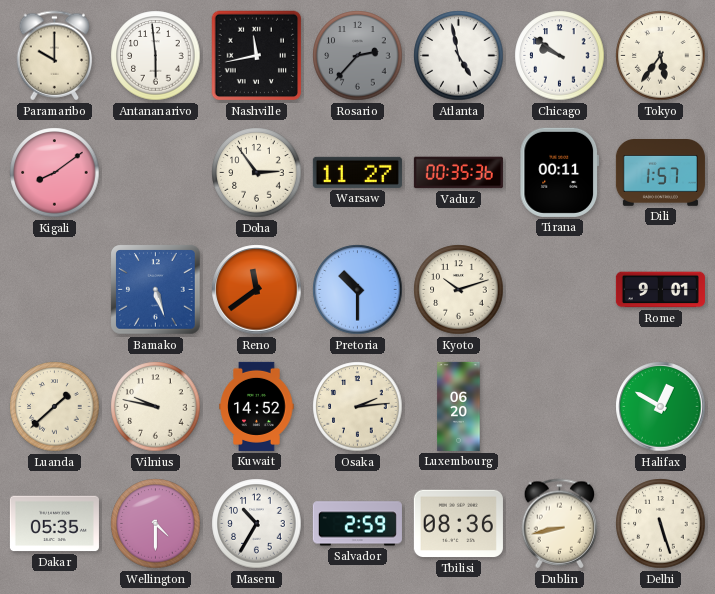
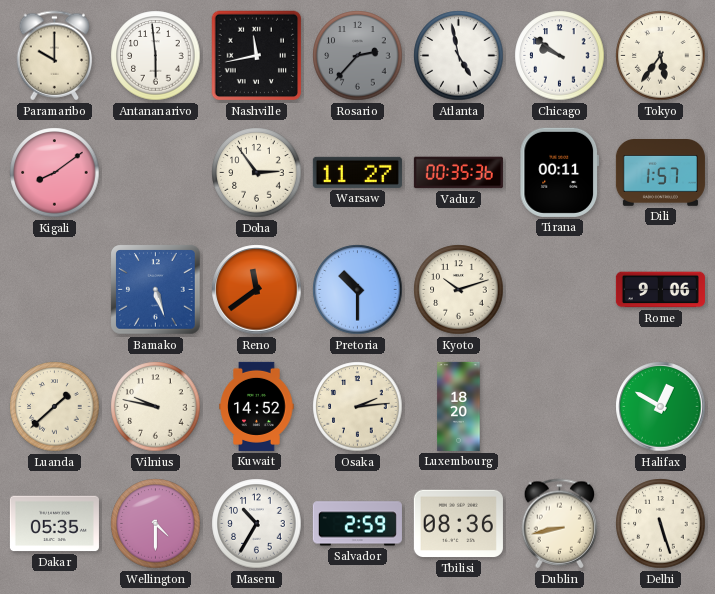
Rome: 9:01 -> 9:06
Luxembourg: 06:20 -> 18:20
